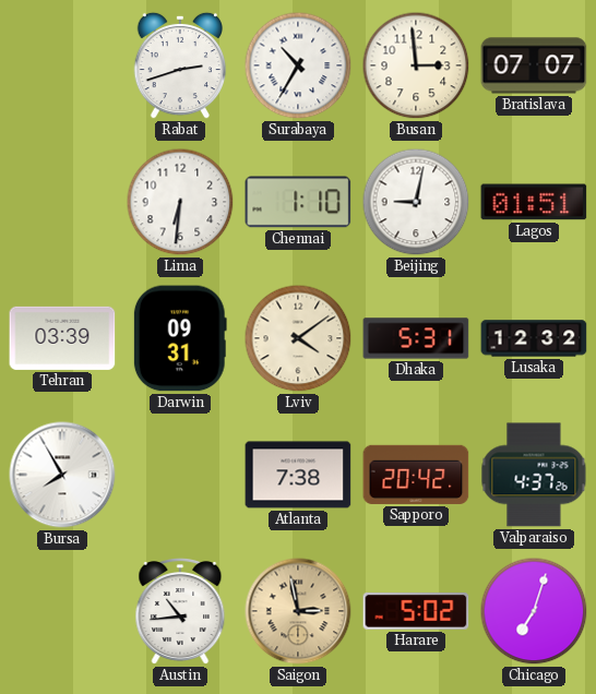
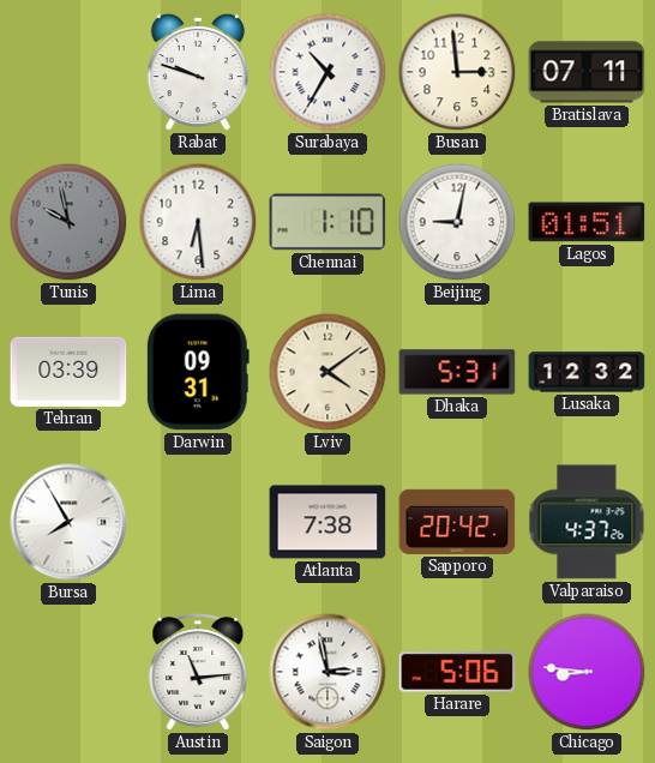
Rabat: 2:42 -> 9:48
Bratislava: 07:07 -> 07:11
Tunis: none -> 9:58
Lima: 6:31 -> 6:29
Austin: 10:44 -> 11:14
Saigon dial: champagne -> white
Harare: 5:02 -> 5:06
Chicago: 7:03 -> 8:46
